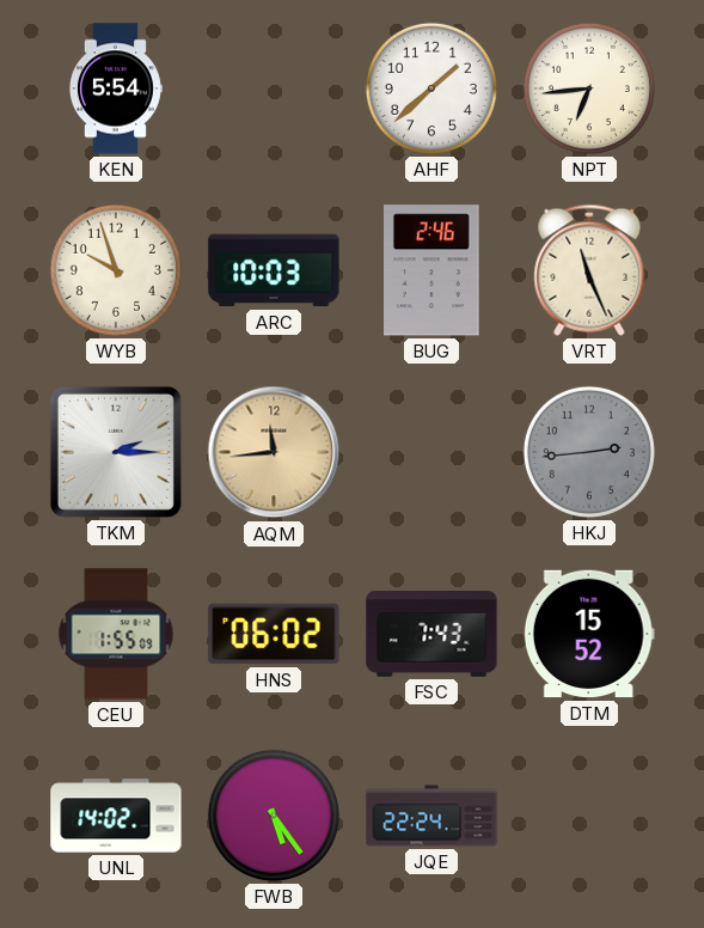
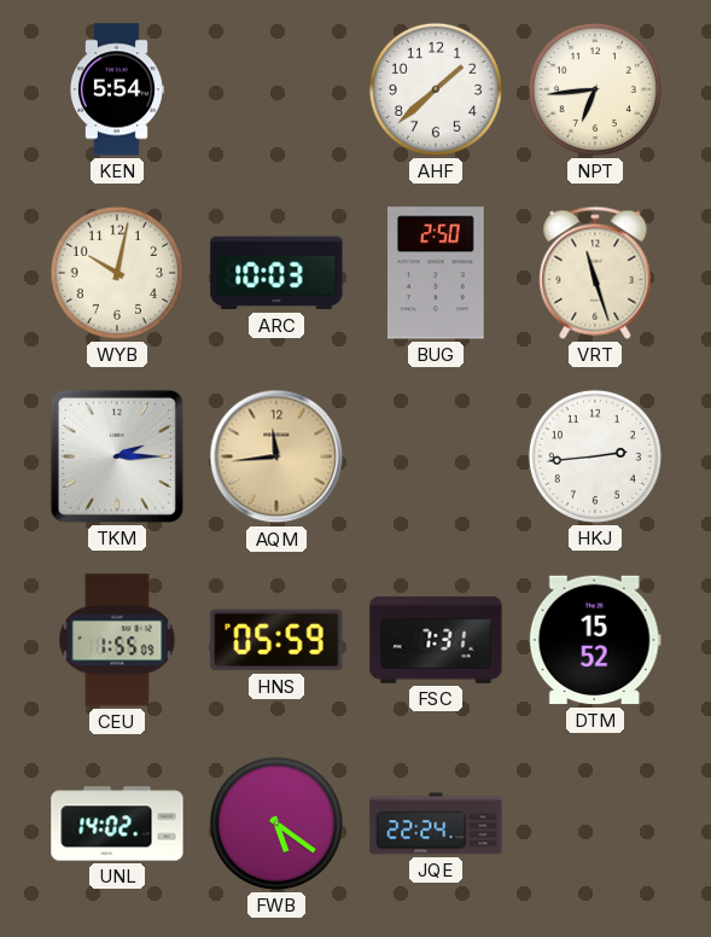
WYB: 9:57 -> 10:02
BUG: 2:46 -> 2:50
VRT: 11:26 -> 11:27
HKJ dial: grey -> white
HNS: 06:02 -> 05:59
FSC: 7:43 -> 7:31
FWB: 5:24 -> 5:21
